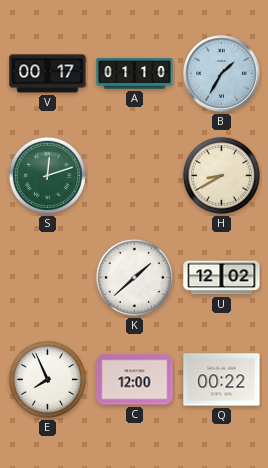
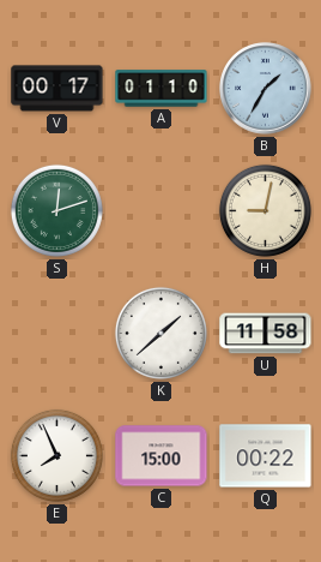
H: 8:40 -> 9:02
U: 12:02 -> 11:58
C: 12:00 -> 15:00
